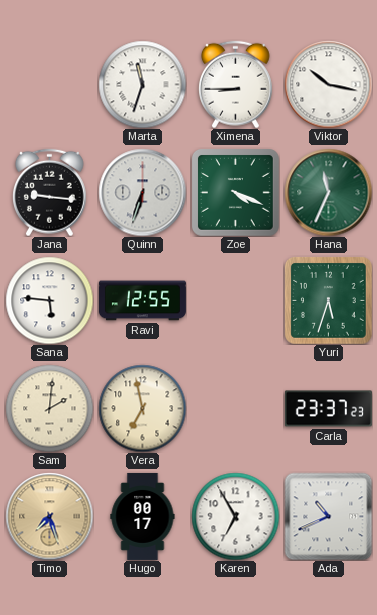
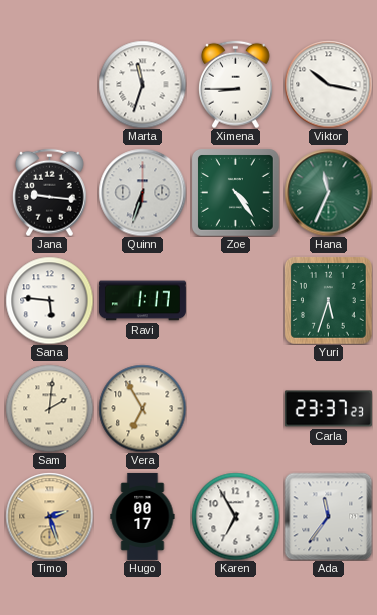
Zoe: 4:19 -> 4:24
Ravi: 12:55 -> 1:17
Vera: 6:58 -> 6:55
Timo: 7:27 -> 2:27
Ada: 10:41 -> 11:36
